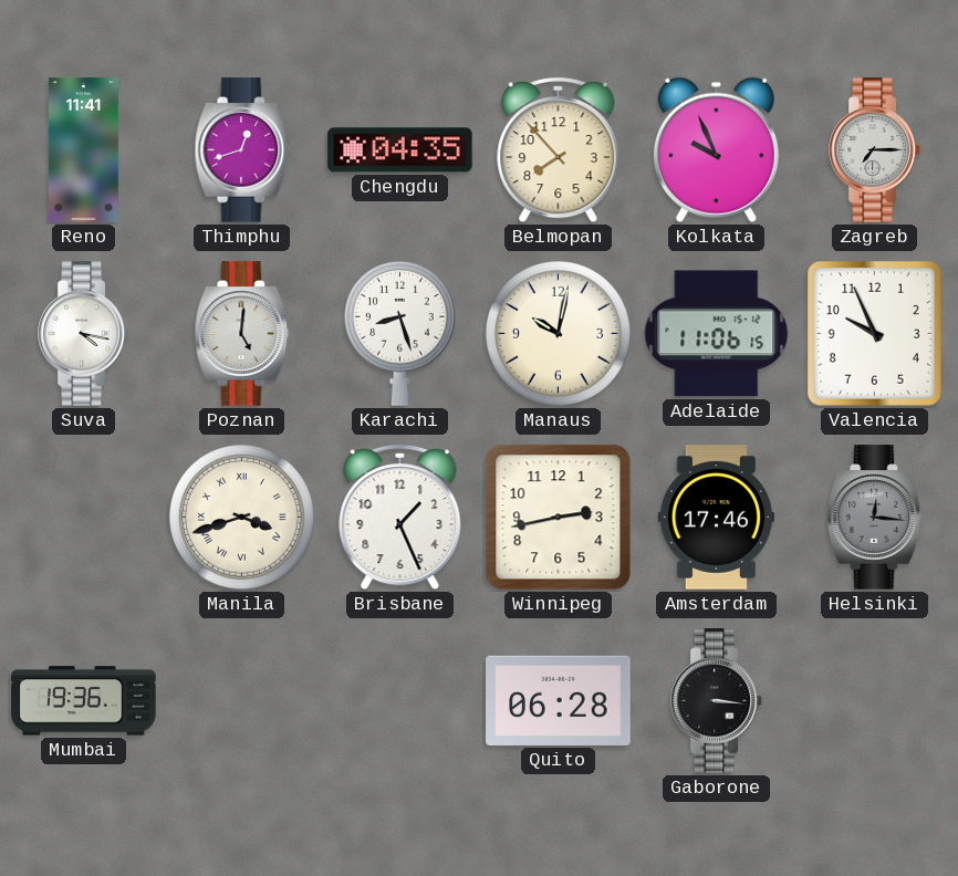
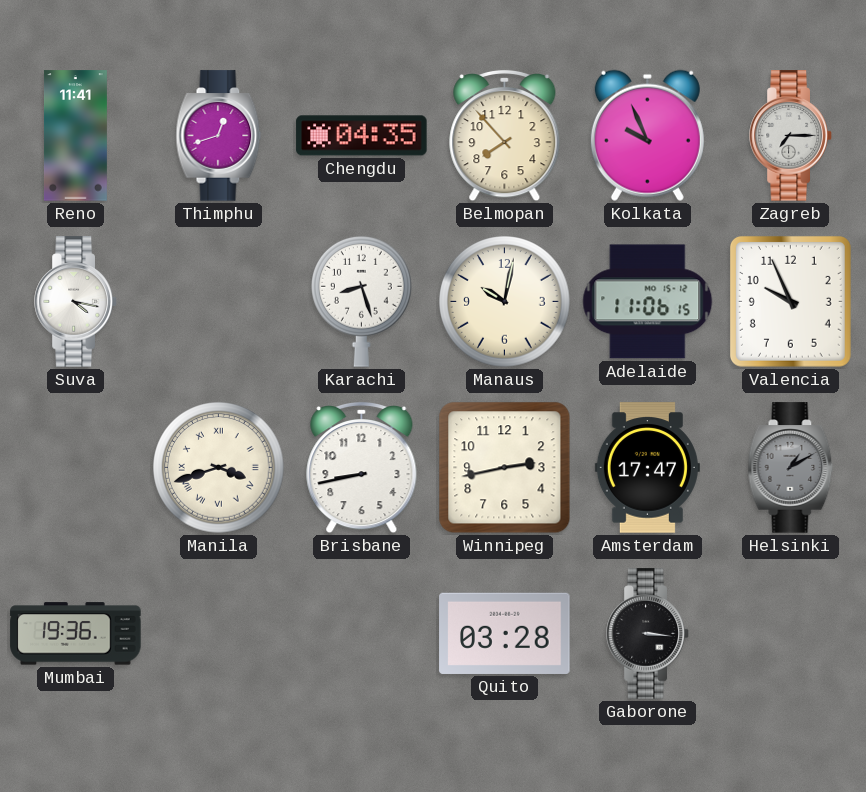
Poznan: 5:01 -> none
Brisbane: 1:26 -> 8:43
Amsterdam: 17:46 -> 17:47
Helsinki: 12:16 -> 1:10
Quito: 06:28 -> 03:28
